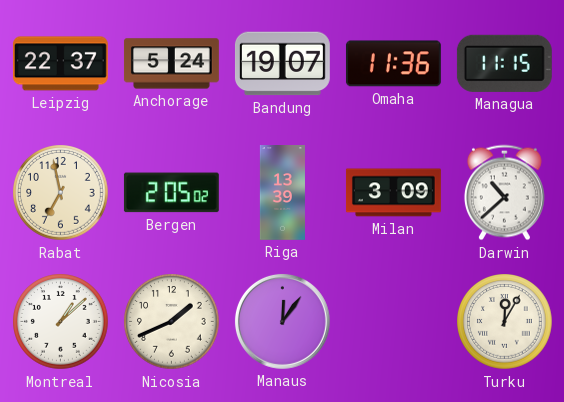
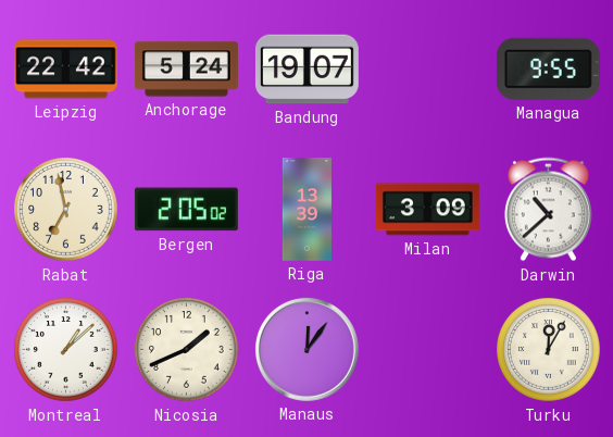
Leipzig: 22:37 -> 22:42
Omaha: 11:36 -> none
Managua: 11:15 -> 9:55
